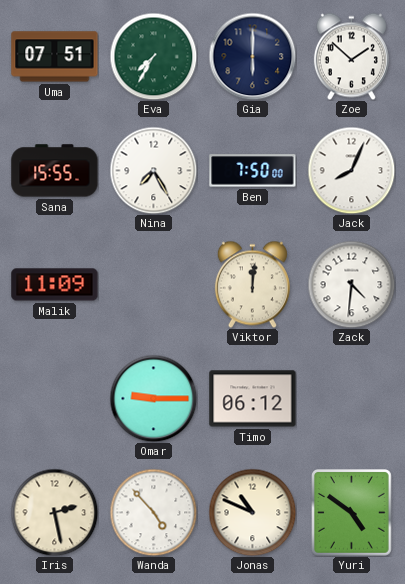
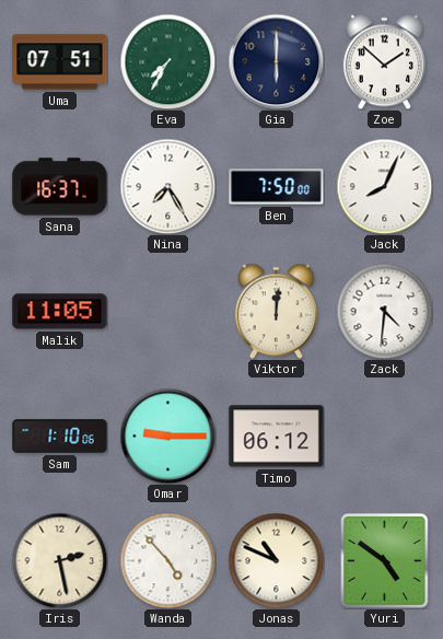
Sana: 15:55 -> 16:37
Malik: 11:09 -> 11:05
Sam: none -> 1:10
